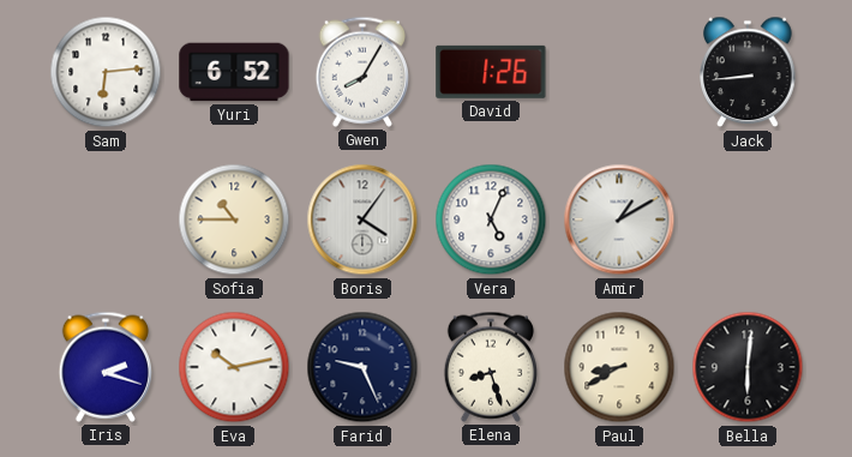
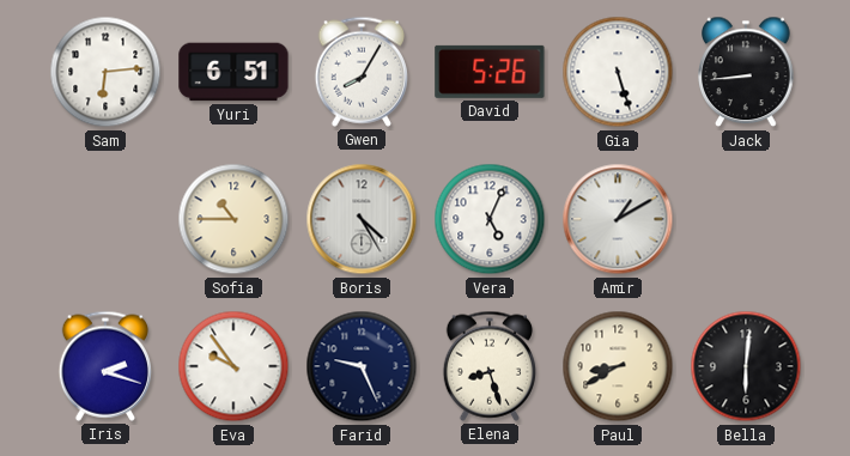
Yuri: 6:52 -> 6:51
David: 1:26 -> 5:26
Gia: none -> 5:27
Boris: 4:06 -> 4:25
Eva: 10:13 -> 9:54
